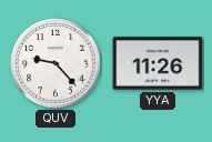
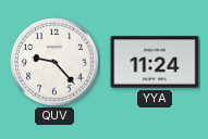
YYA: 11:26 -> 11:24
